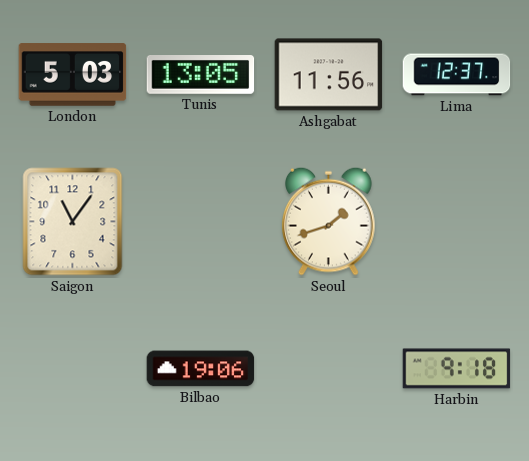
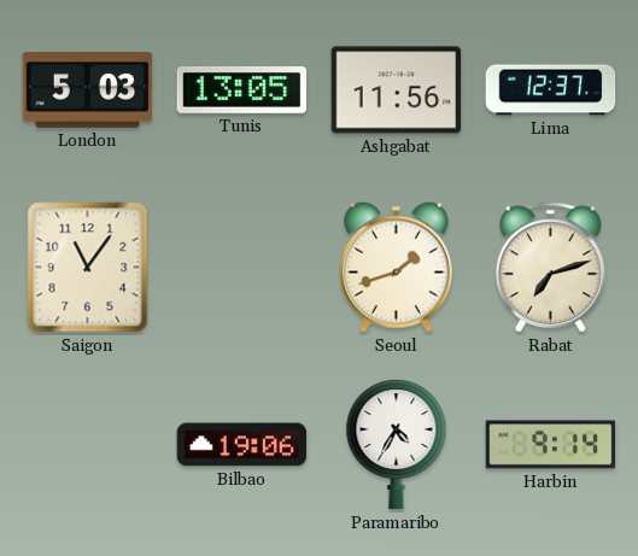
Rabat: none -> 7:12
Paramaribo: none -> 4:35
Harbin: 9:18 -> 9:14
